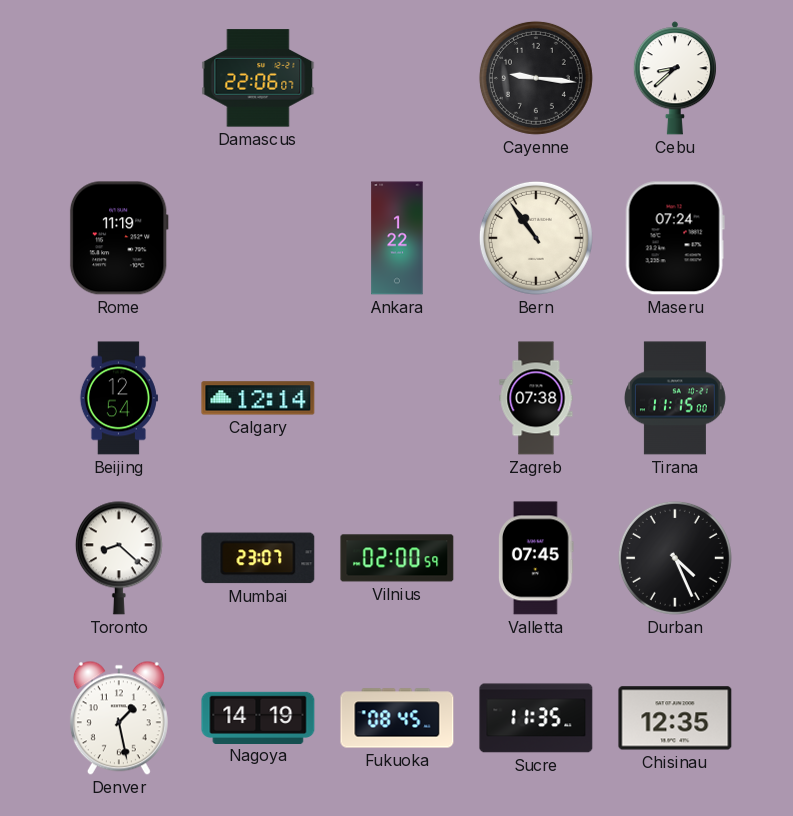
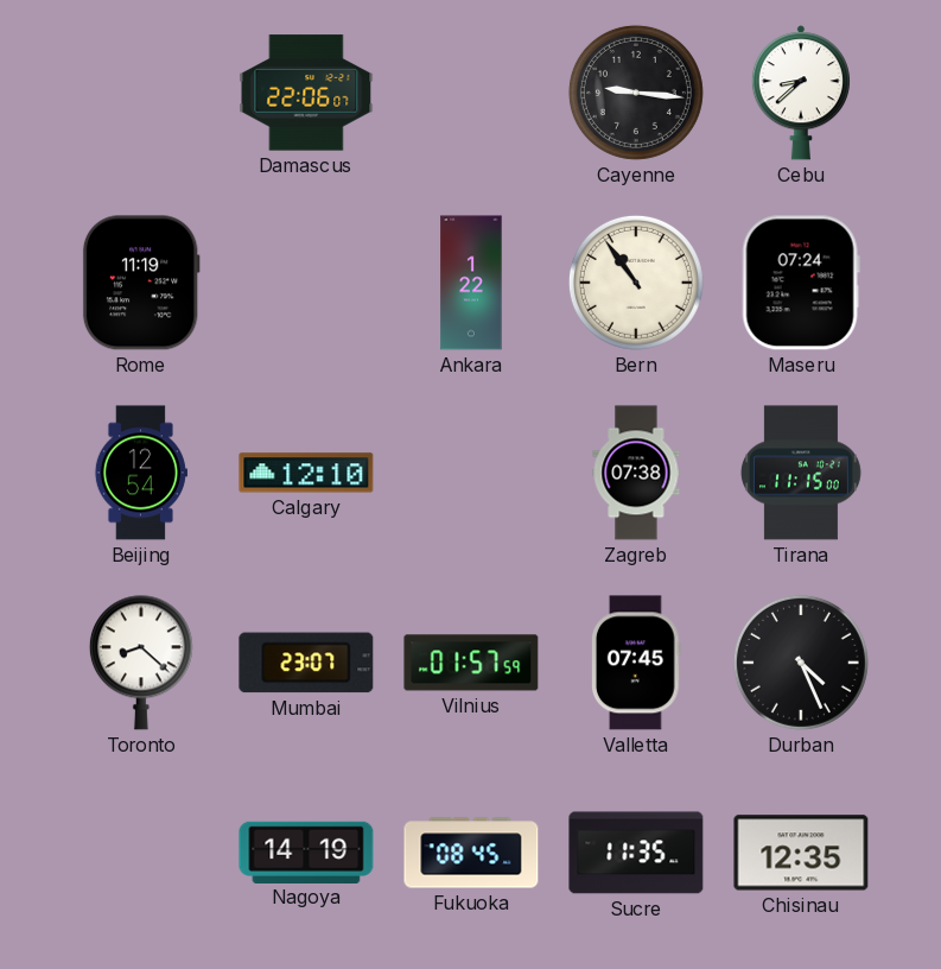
Calgary: 12:14 -> 12:10
Vilnius: 02:00 -> 01:57
Denver: 1:28 -> none
